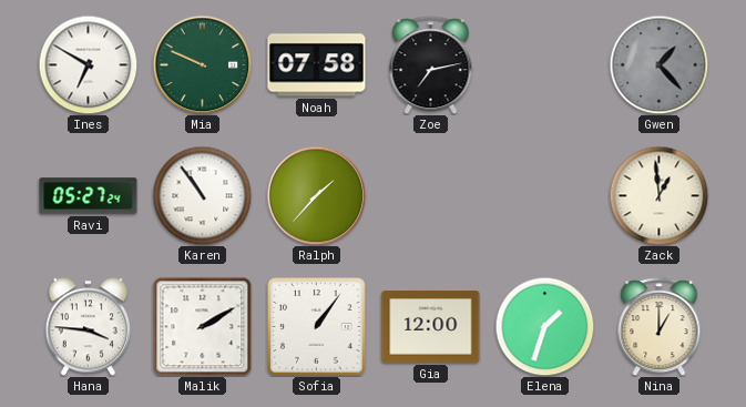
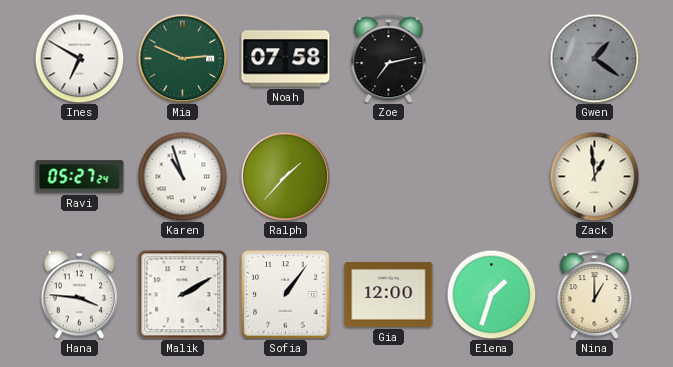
Mia: 9:49 -> 2:49
Gwen: 1:23 -> 1:21
Karen: 10:54 -> 10:57
